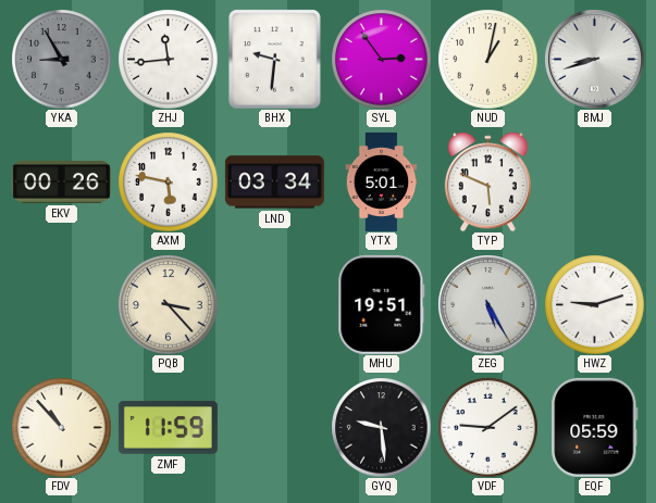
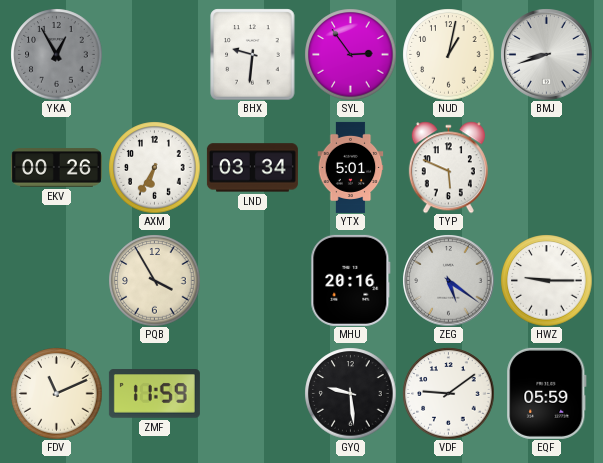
YKA: 8:55 -> 12:55
ZHJ: 11:44 -> none
AXM: 5:47 -> 6:35
PQB: 3:23 -> 3:55
MHU: 19:51 -> 20:16
ZEG: 5:25 -> 5:21
HWZ: 9:12 -> 9:15
FDV: 10:53 -> 11:11
